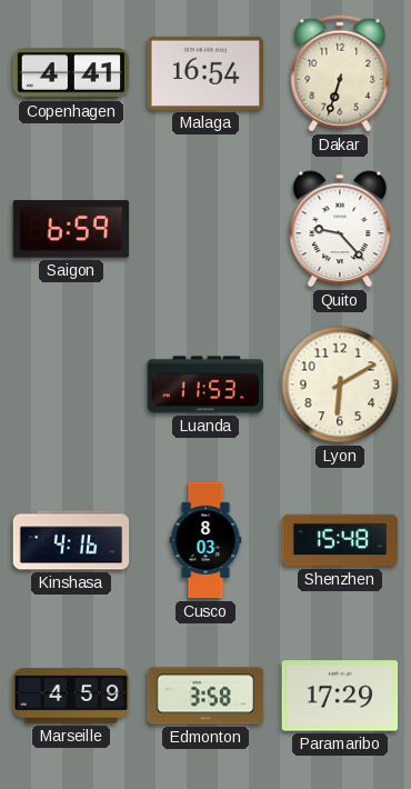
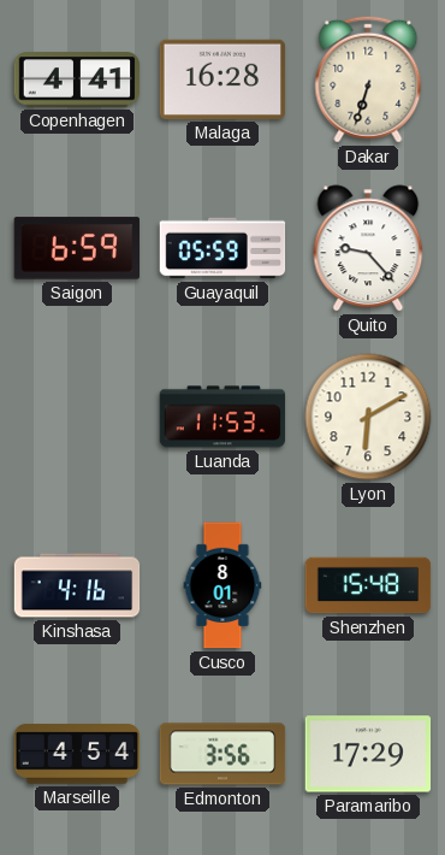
Malaga: 16:54 -> 16:28
Guayaquil: none -> 05:59
Cusco: 8:03 -> 8:01
Marseille: 4:59 -> 4:54
Edmonton: 3:58 -> 3:56
